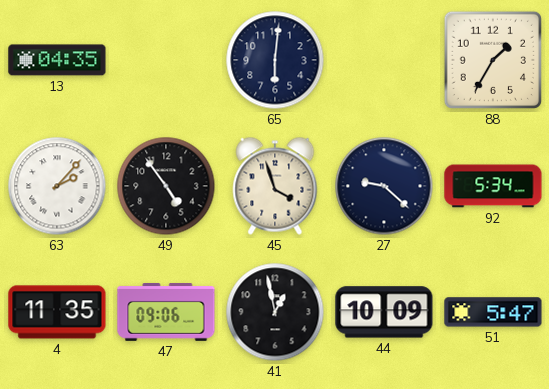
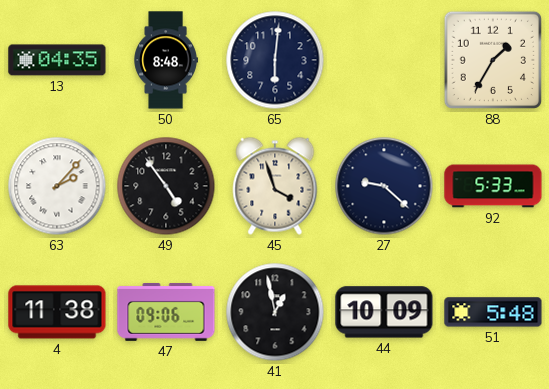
50: none -> 8:48
92: 5:34 -> 5:33
4: 11:35 -> 11:38
51: 5:47 -> 5:48
